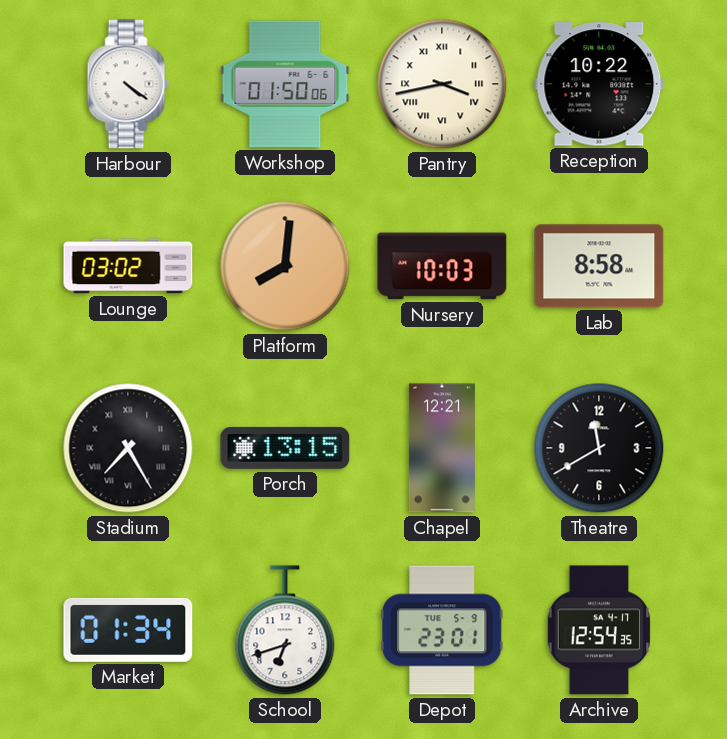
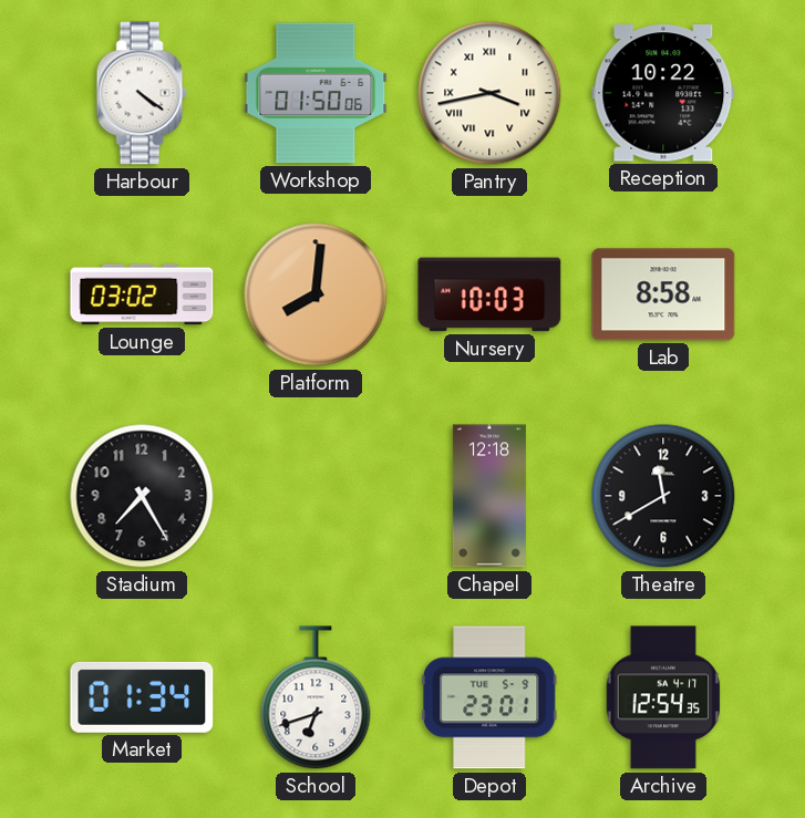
Stadium numerals: Roman -> Arabic
Porch: 13:15 -> none
Chapel: 12:21 -> 12:18
